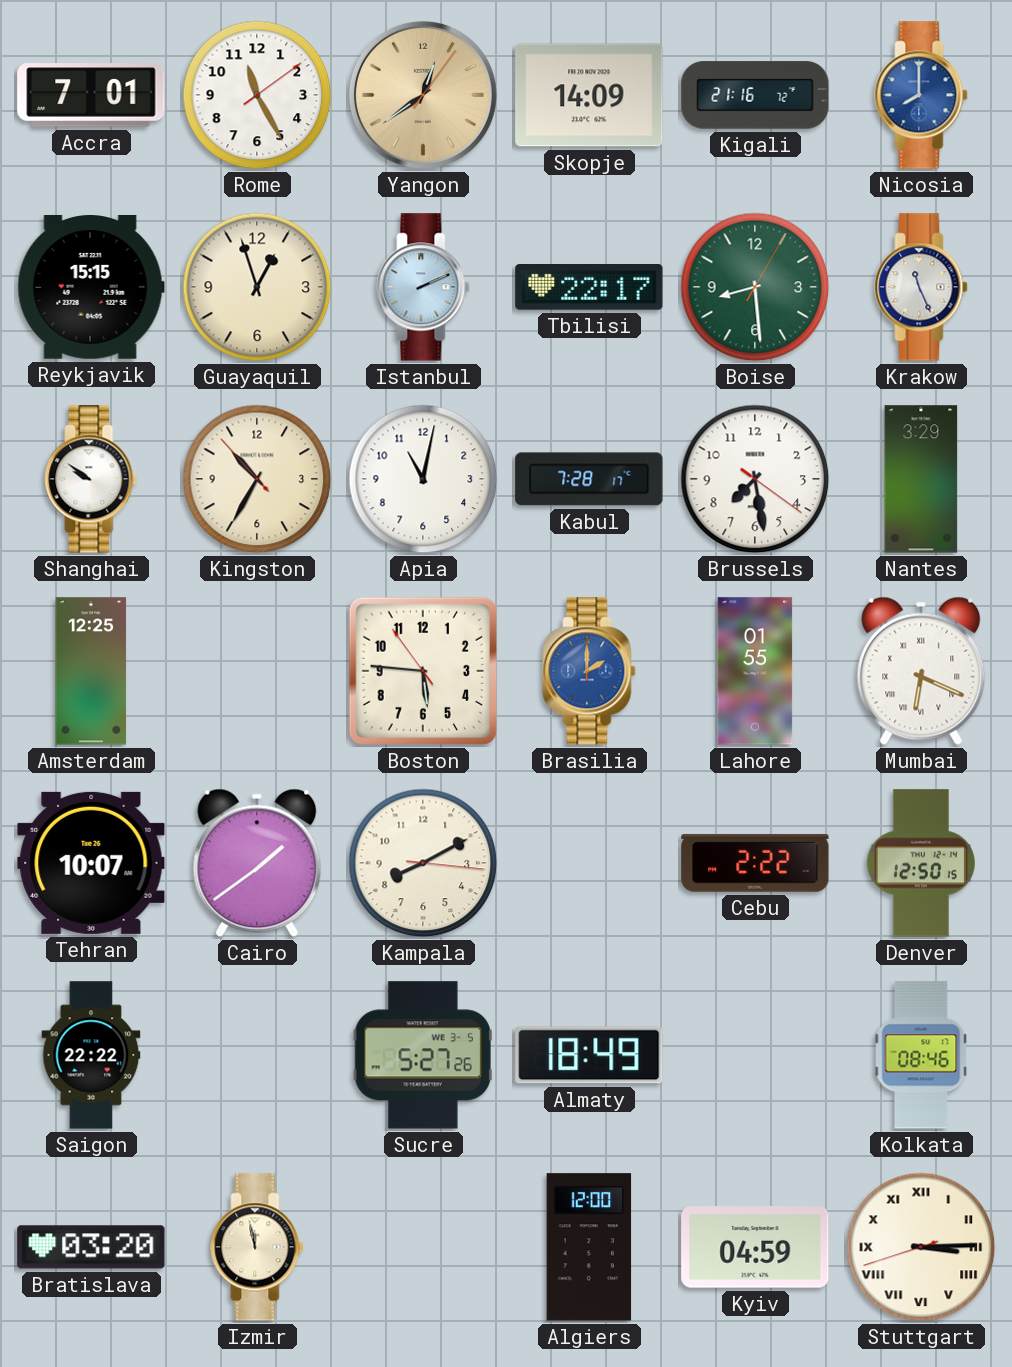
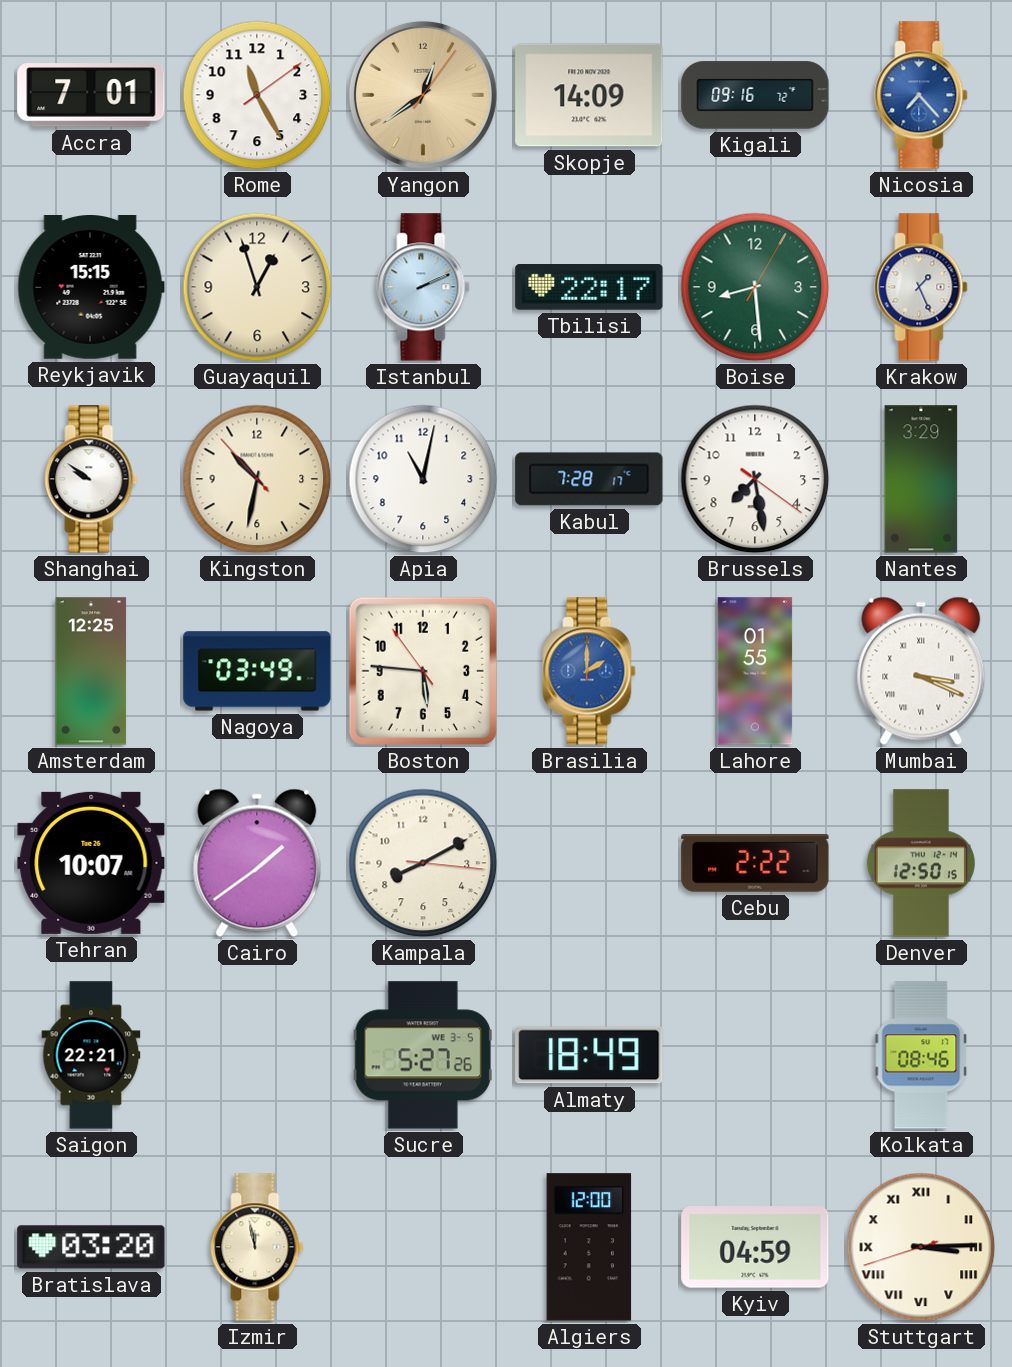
Kigali: 21:16 -> 09:16
Nicosia: 8:00 -> 7:23
Krakow: 11:26 -> 1:26
Kingston: 10:34 -> 10:31
Nagoya: none -> 03:49
Mumbai: 6:19 -> 3:19
Saigon: 22:22 -> 22:21
